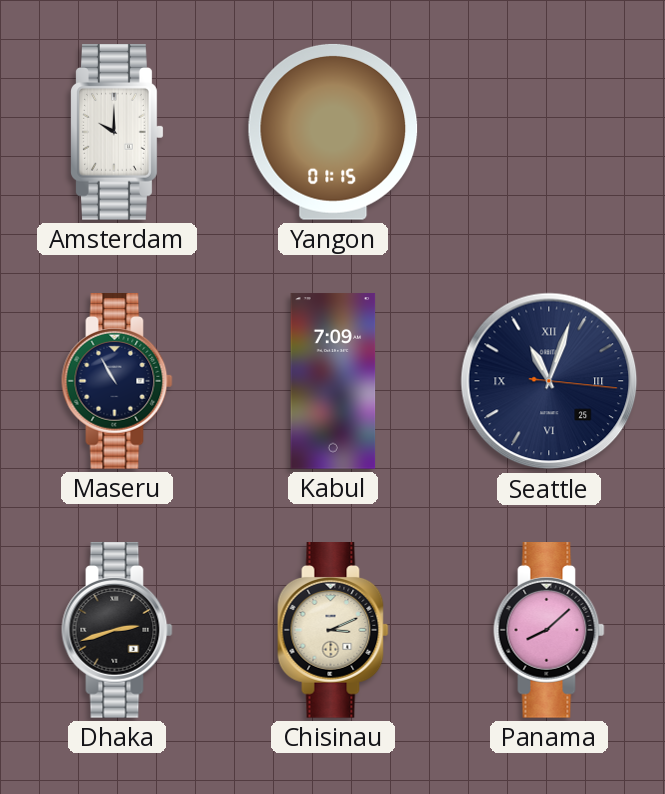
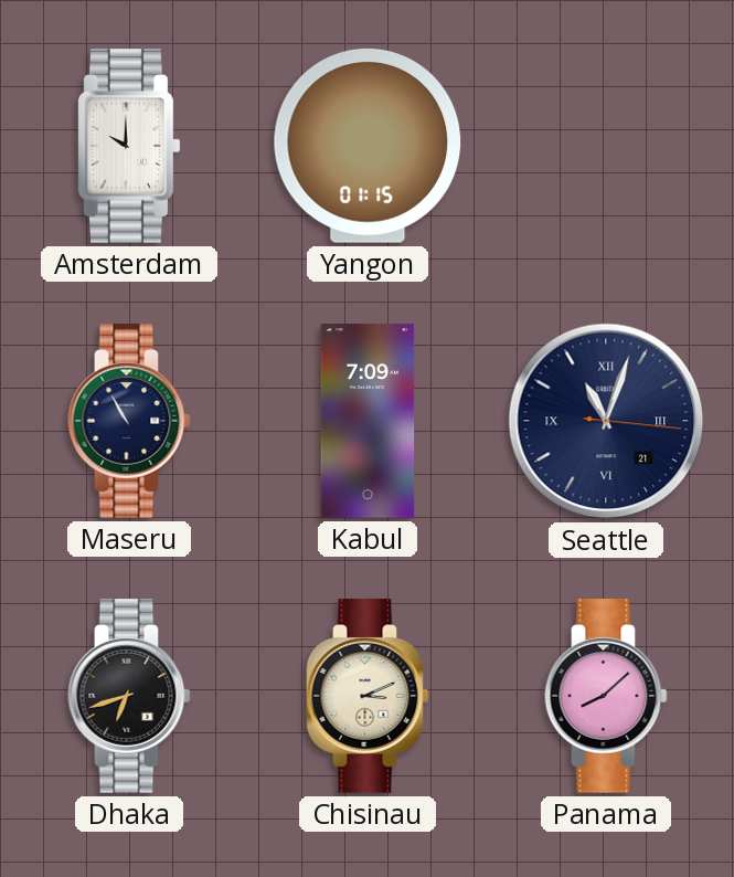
Seattle date: 25 -> 21
Dhaka: 2:42 -> 6:42
